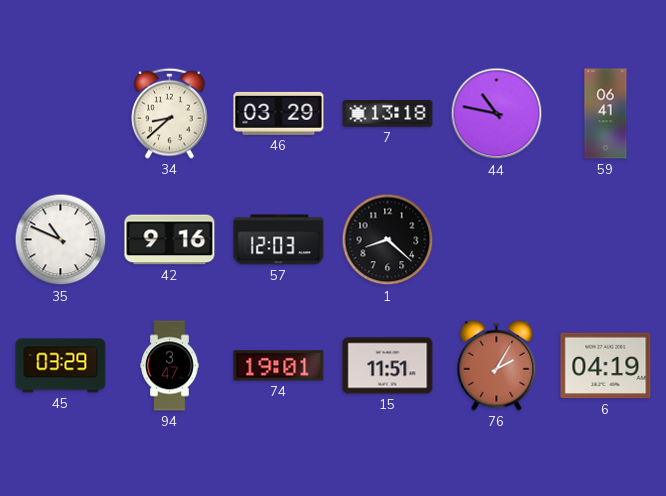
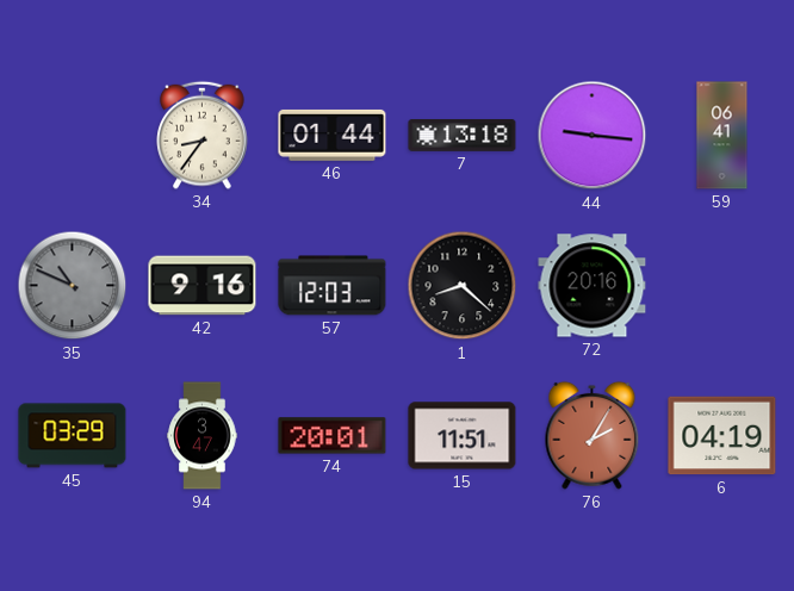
34: 8:38 -> 8:36
46: 03:29 -> 01:44
44: 10:47 -> 9:16
35 dial: white -> grey
72: none -> 20:16
74: 19:01 -> 20:01
